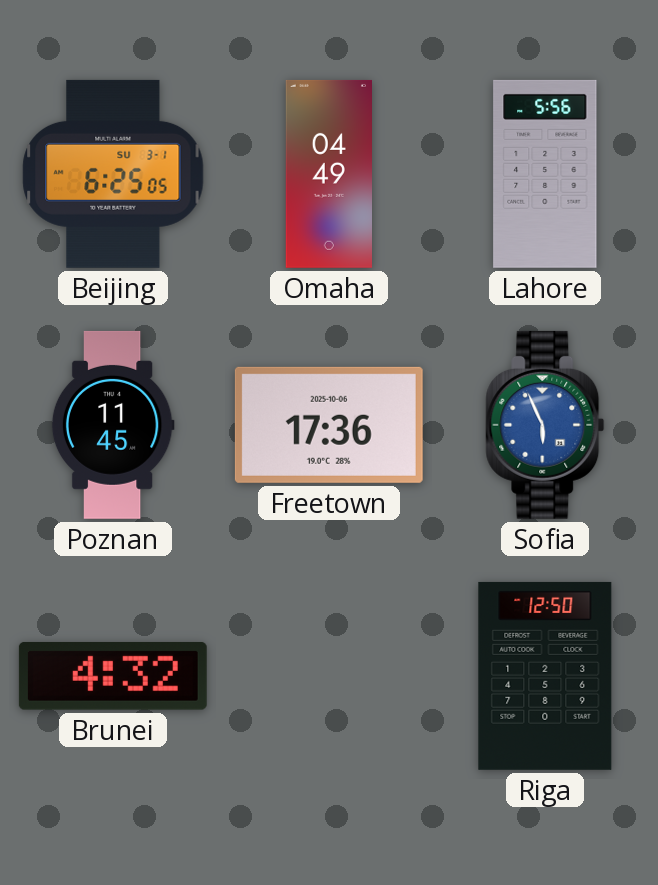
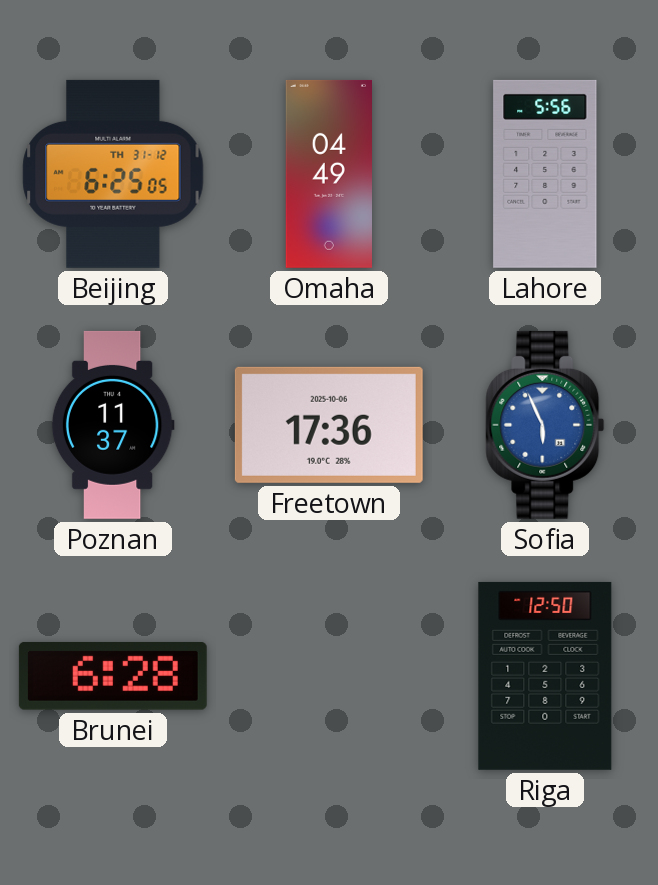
Beijing date: SU 3-1 -> TH 31-12
Poznan: 11:45 -> 11:37
Brunei: 4:32 -> 6:28
